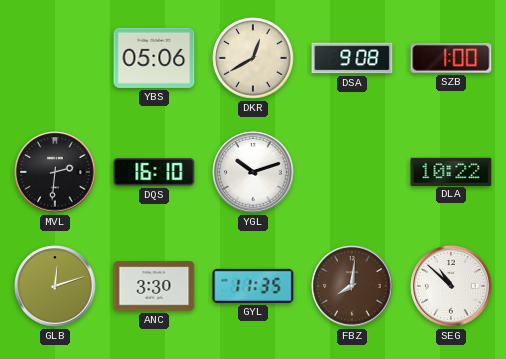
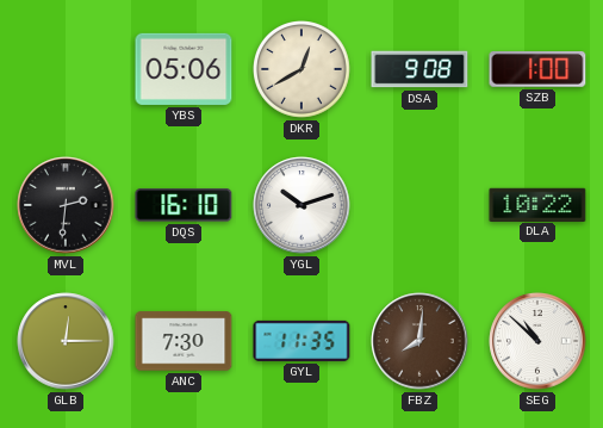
GLB: 12:12 -> 12:15
ANC: 3:30 -> 7:30
